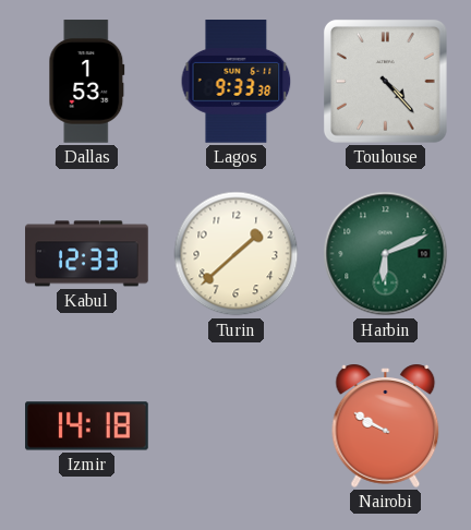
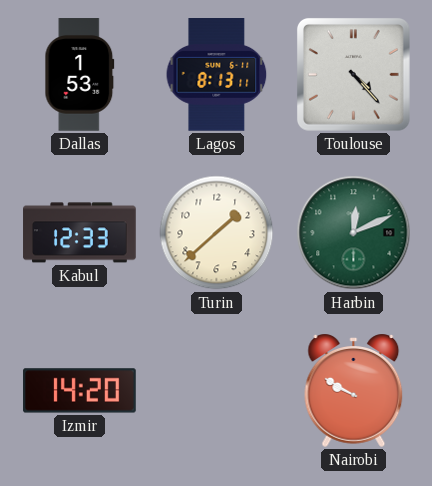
Lagos: 9:33 -> 8:13
Harbin: 6:11 -> 12:11
Izmir: 14:18 -> 14:20
